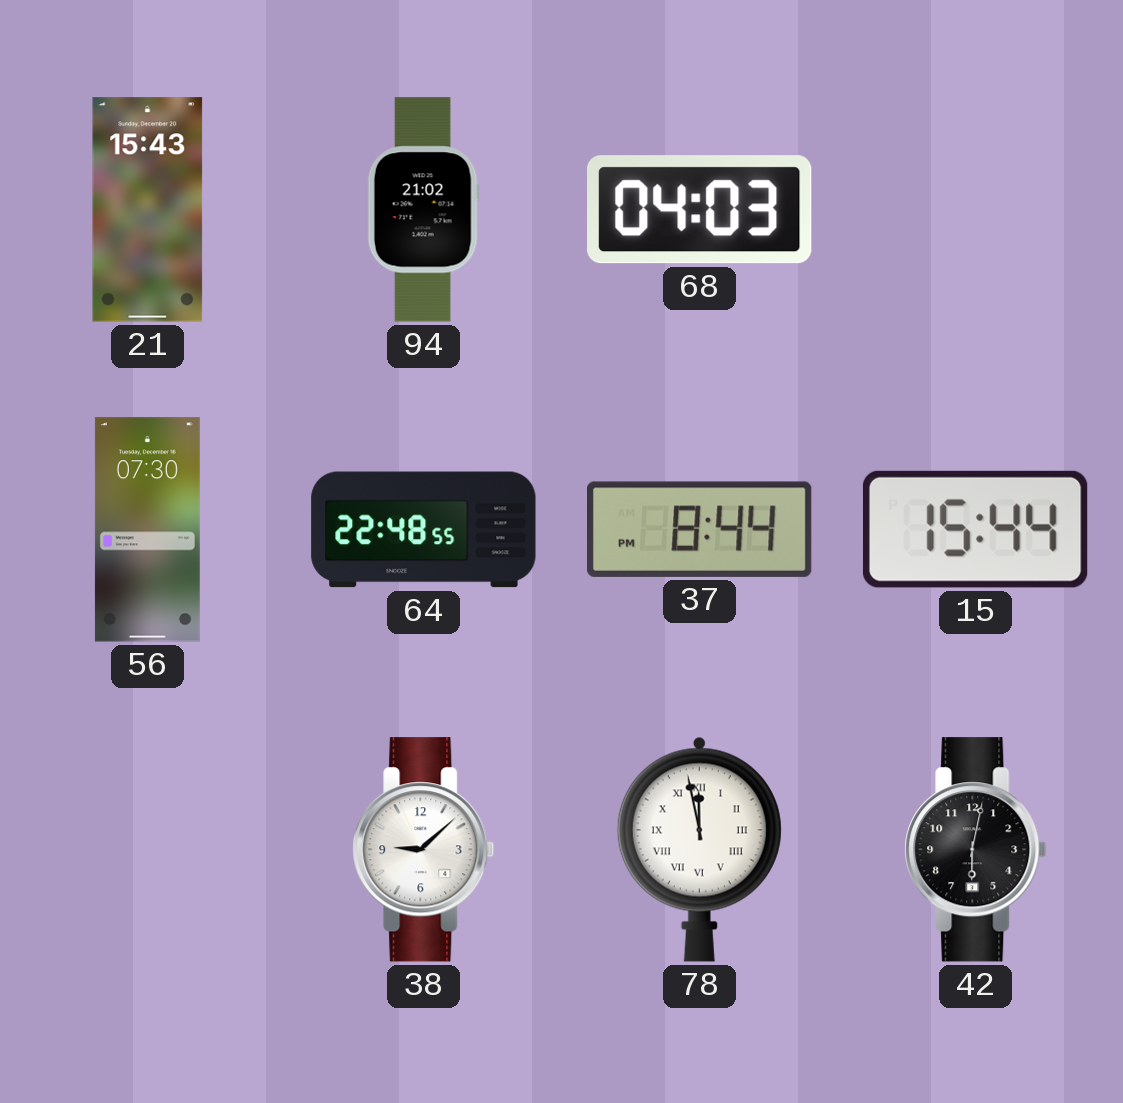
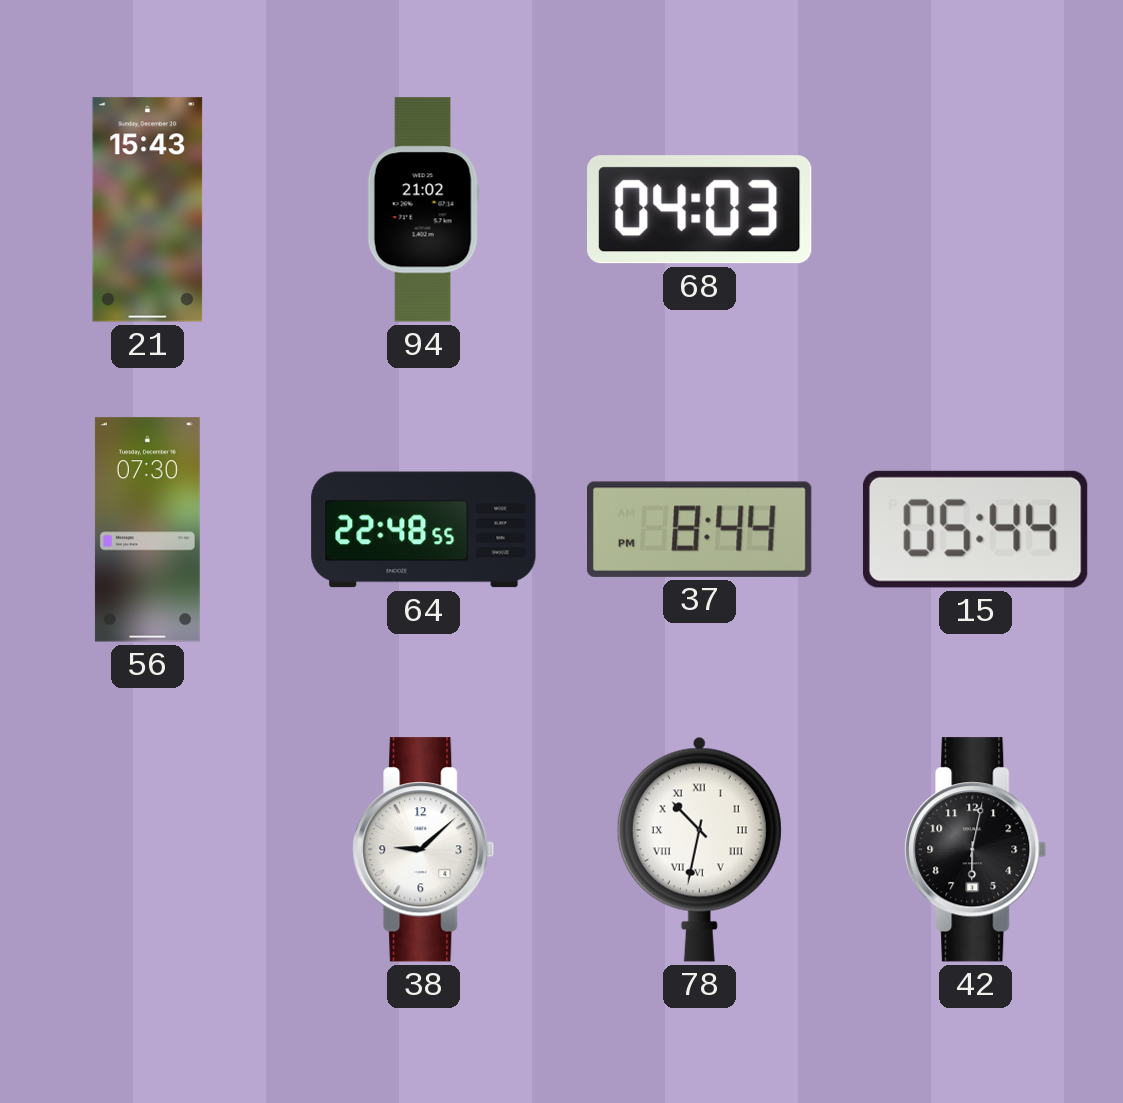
15: 15:44 -> 05:44
78: 11:58 -> 10:32
